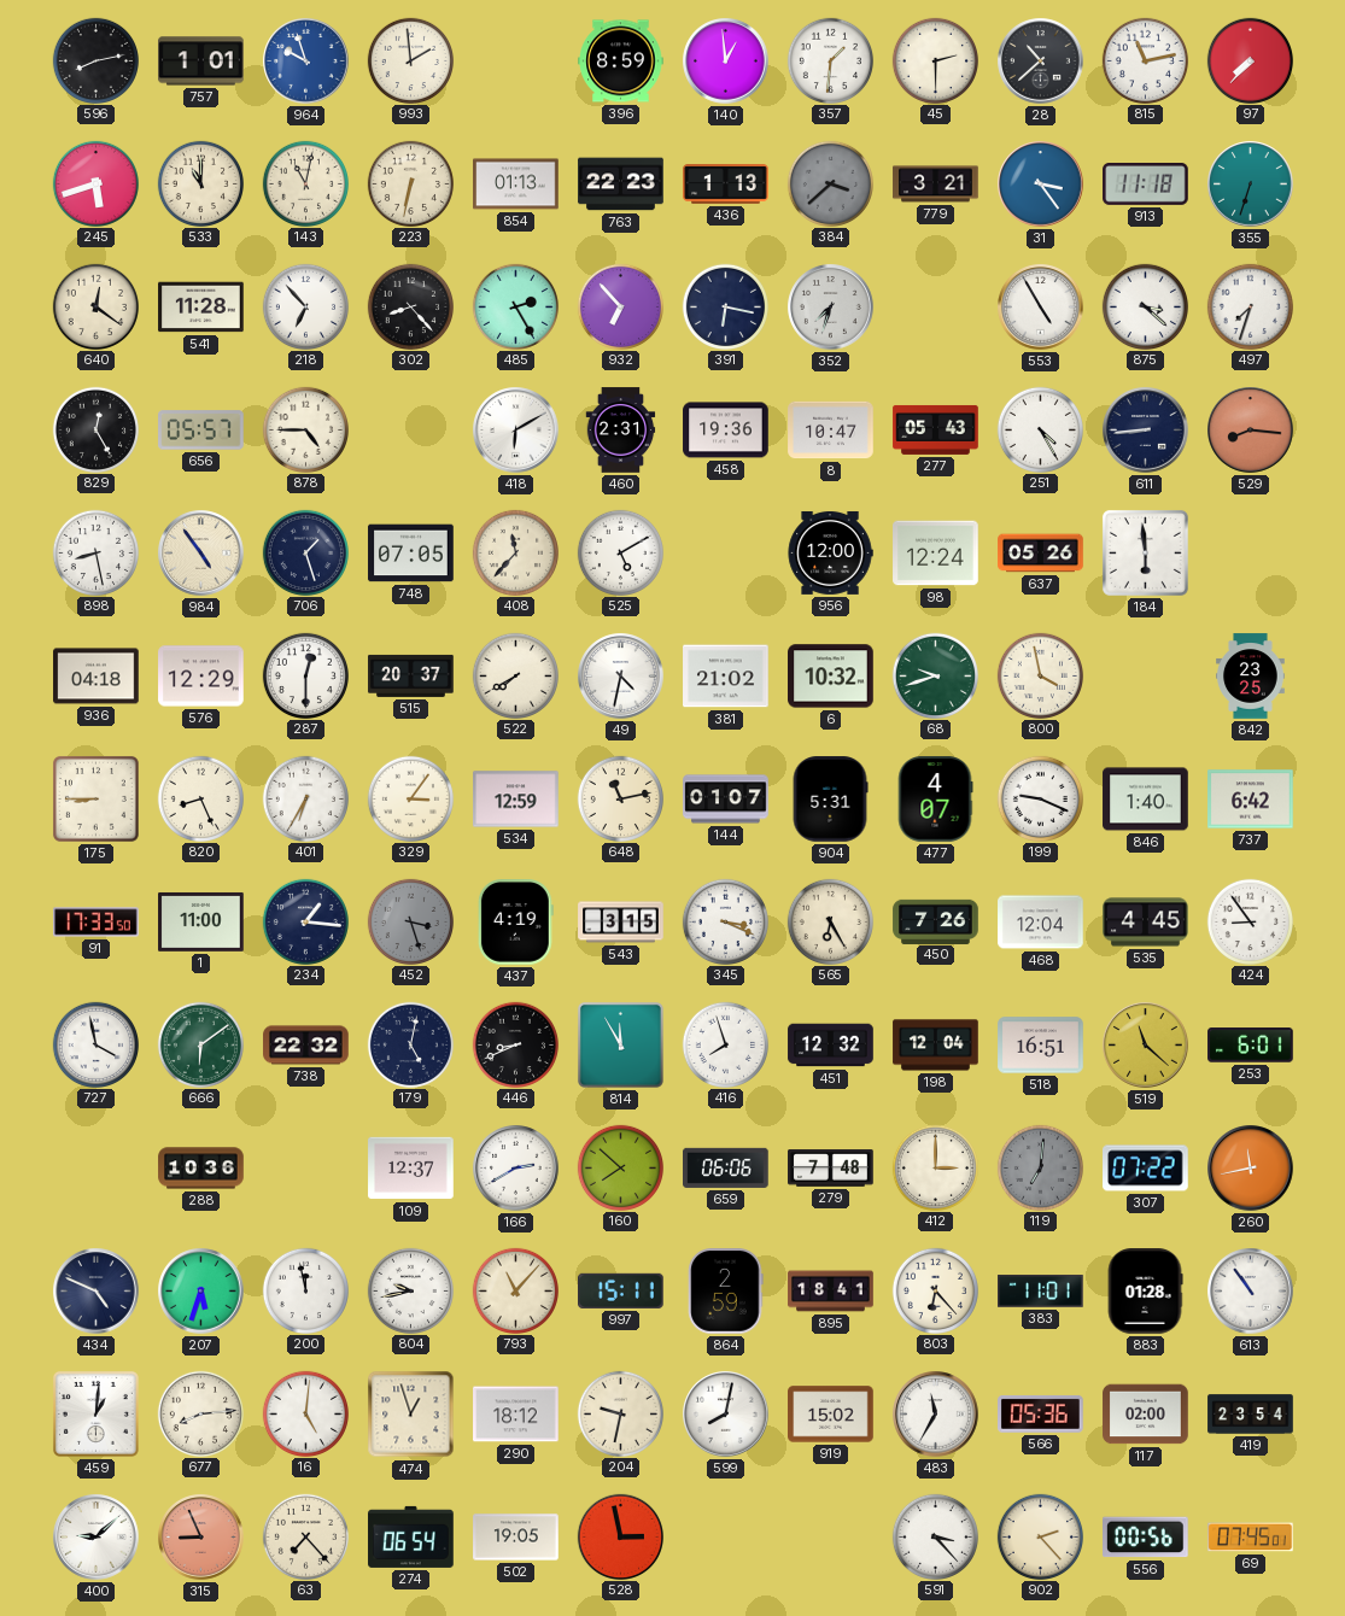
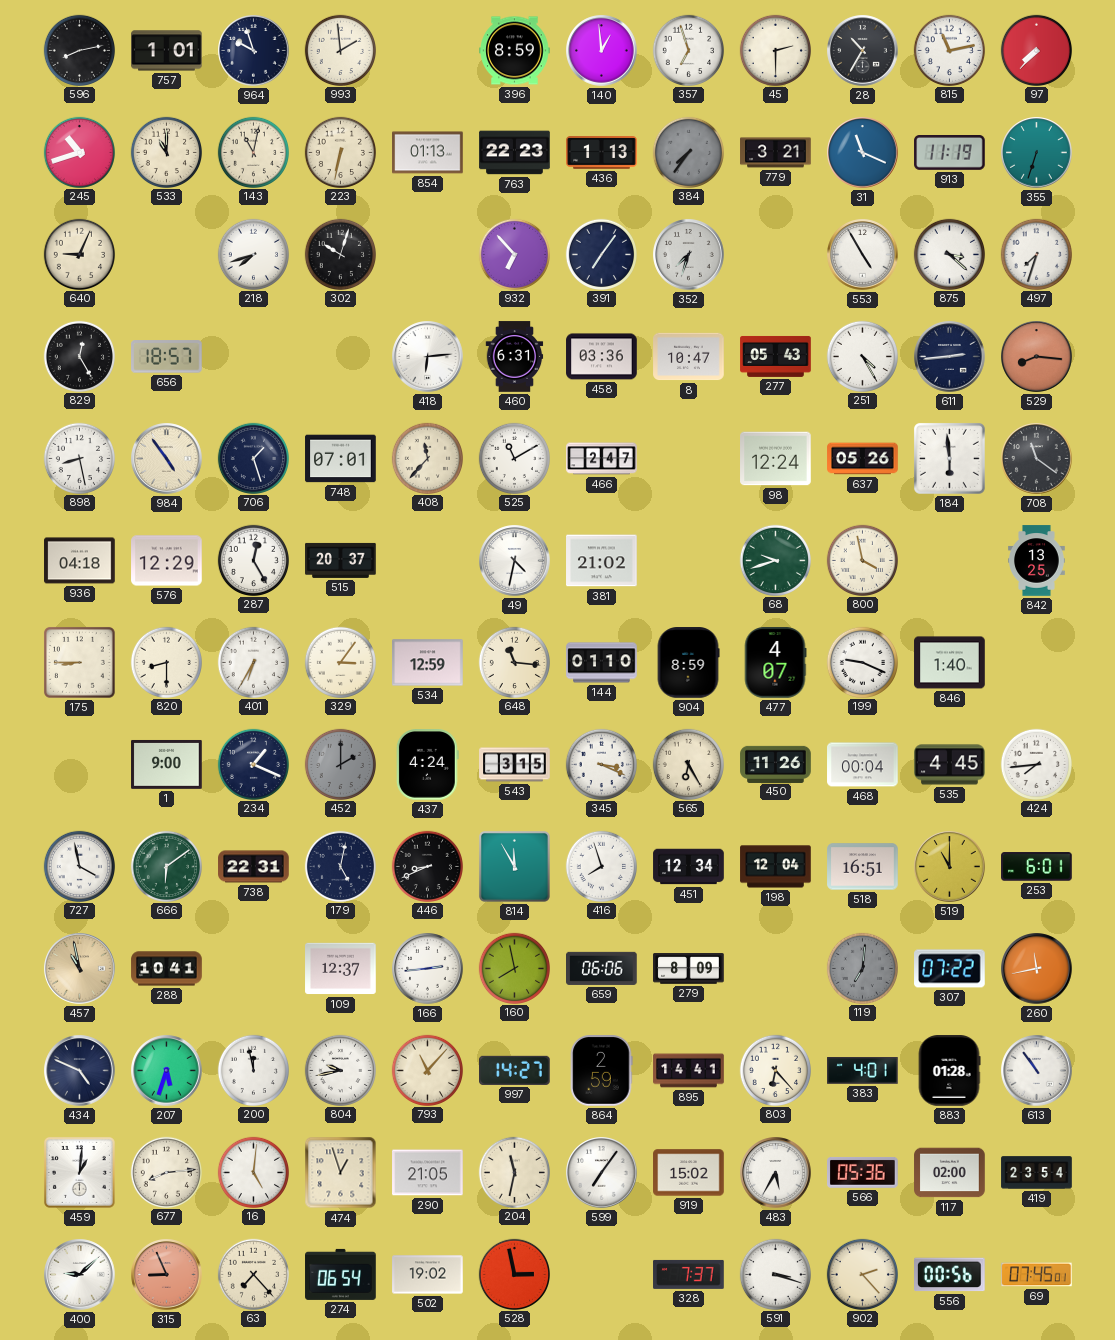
964 dial: blue -> navy
357: 1:31 -> 6:57
28: 10:38 -> 10:35
245: 5:42 -> 10:42
384: 3:38 -> 7:36
31: 3:24 -> 11:19
913: 11:18 -> 11:19
640: 12:21 -> 9:04
541: 11:28 -> none
218: 6:53 -> 7:42
302: 8:23 -> 10:03
485: 2:25 -> none
391: 6:17 -> 7:06
656: 05:57 -> 18:57
878: 4:45 -> none
418: 6:10 -> 6:14
460: 2:31 -> 6:31
458: 19:36 -> 03:36
611: 8:44 -> 2:44
748: 07:05 -> 07:01
525: 5:10 -> 11:10
466: none -> 2:47
956: 12:00 -> none
708: none -> 11:21
287: 12:30 -> 12:25
522: 7:40 -> none
6: 10:32 -> none
842: 23:25 -> 13:25
820: 8:26 -> 8:30
648: 11:13 -> 11:16
144: 01:07 -> 01:10
904: 5:31 -> 8:59
737: 6:42 -> none
91: 17:33 -> none
1: 11:00 -> 9:00
234: 1:16 -> 1:19
452: 3:27 -> 2:00
437: 4:19 -> 4:24
450: 7:26 -> 11:26
468: 12:04 -> 00:04
424: 8:54 -> 7:44
738: 22:32 -> 22:31
451: 12:32 -> 12:34
519: 11:22 -> 11:00
457: none -> 10:58
288: 10:36 -> 10:41
166: 2:40 -> 2:44
160: 7:52 -> 7:58
279: 7:48 -> 8:09
412: 3:00 -> none
997: 15:11 -> 14:27
895: 18:41 -> 14:41
383: 11:01 -> 4:01
290: 18:12 -> 21:05
204: 9:32 -> 11:32
599: 8:02 -> 7:06
483: 11:35 -> 5:35
502: 19:05 -> 19:02
328: none -> 7:37
591: 3:23 -> 3:18
